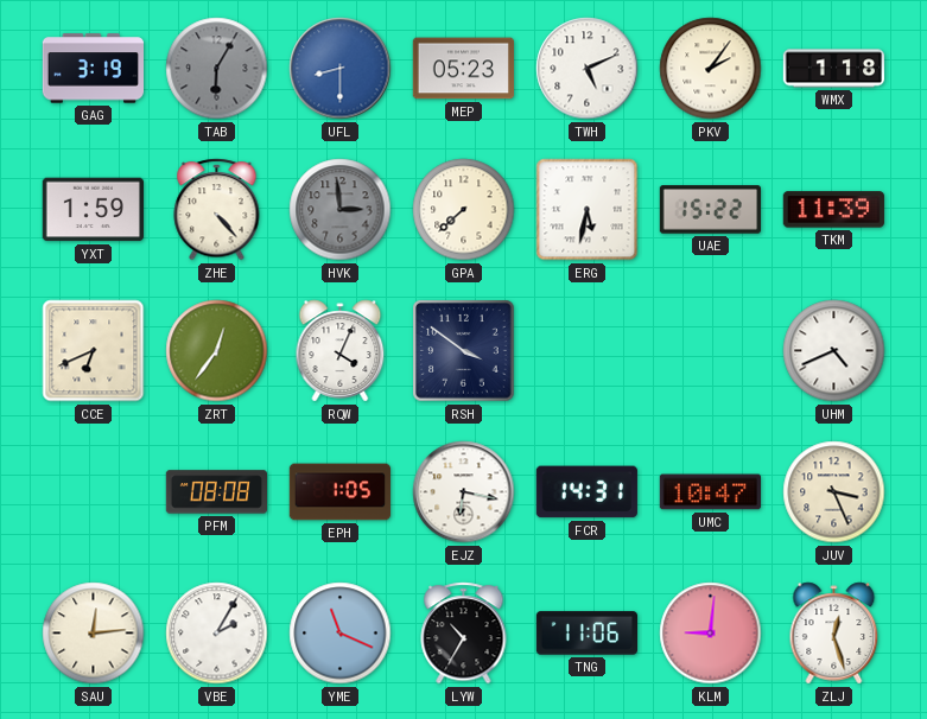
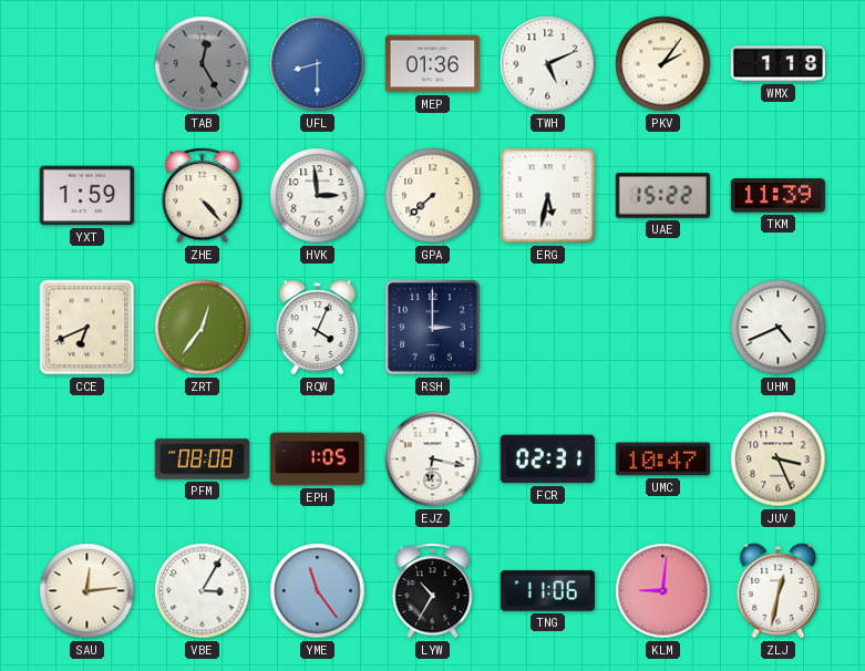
GAG: 3:19 -> none
TAB: 6:05 -> 12:25
MEP: 05:23 -> 01:36
HVK dial: grey -> white
RSH: 3:51 -> 3:00
FCR: 14:31 -> 02:31
VBE: 2:05 -> 3:05
YME: 11:19 -> 11:24
ZLJ: 12:27 -> 12:32
